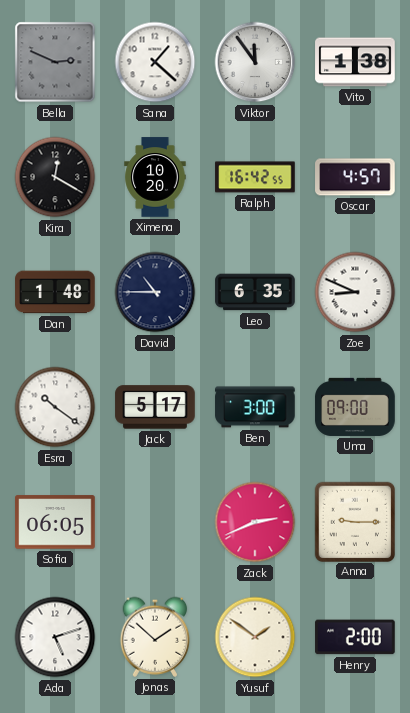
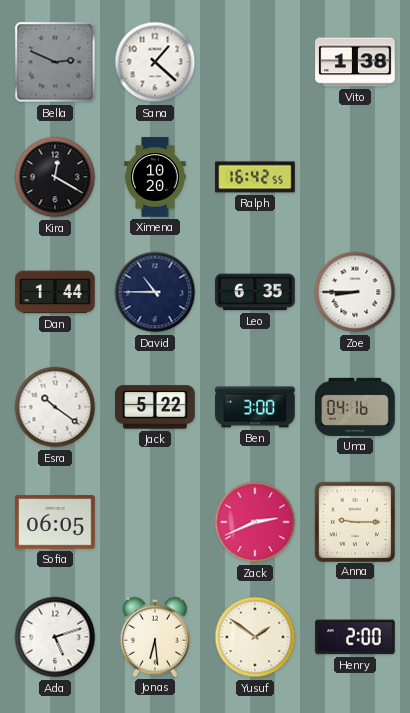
Viktor: 11:54 -> none
Oscar: 4:57 -> none
Dan: 1:48 -> 1:44
Zoe: 8:49 -> 8:45
Jack: 5:17 -> 5:22
Uma: 09:00 -> 04:16
Jonas: 1:52 -> 6:29
